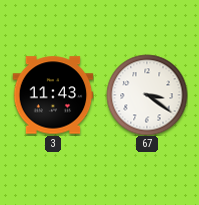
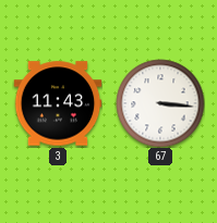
67: 3:21 -> 3:16
